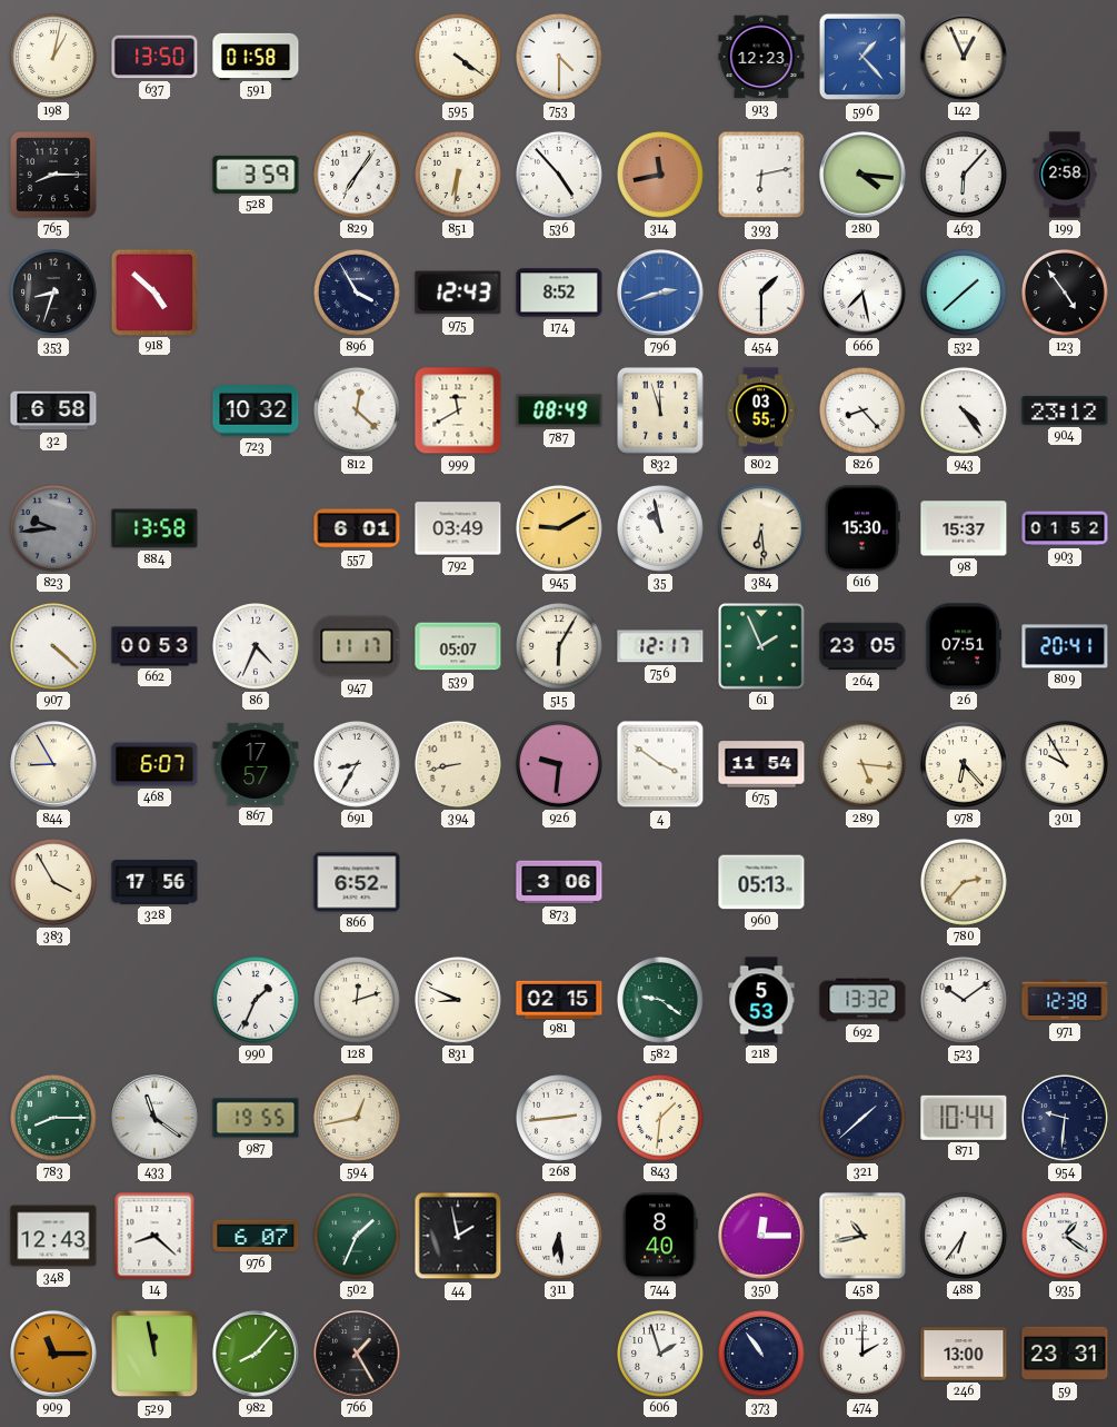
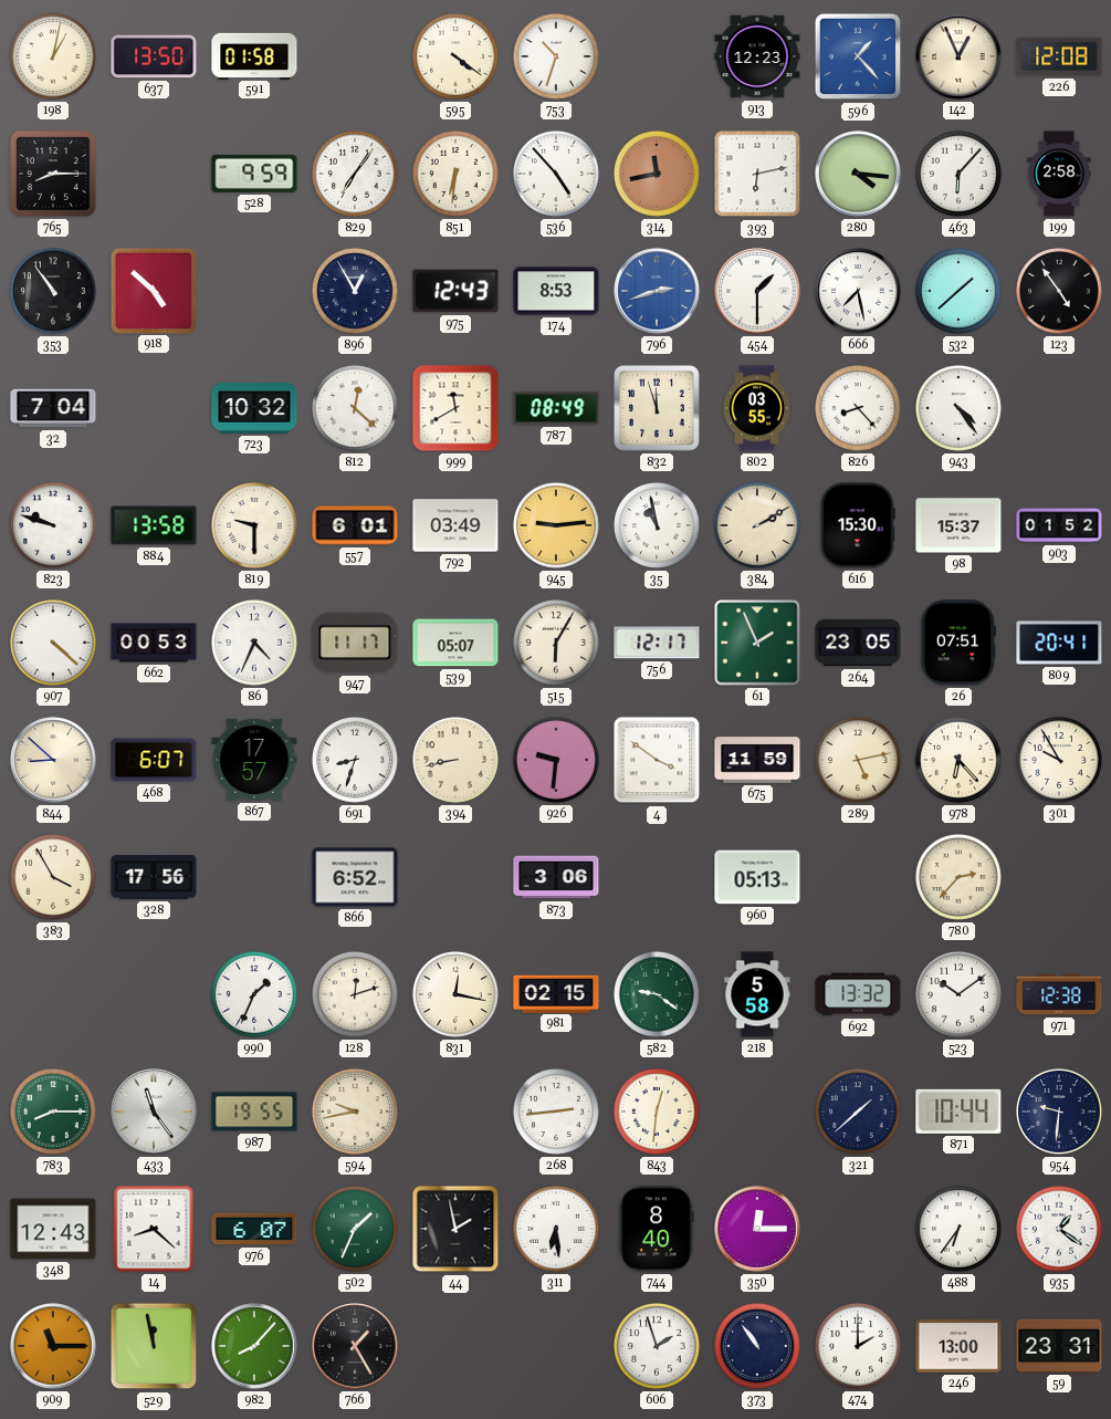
753: 4:30 -> 10:33
226: none -> 12:08
528: 3:59 -> 9:59
353: 8:33 -> 10:54
896: 3:55 -> 12:55
174: 8:52 -> 8:53
32: 6:58 -> 7:04
904: 23:12 -> none
823: 9:44 -> 9:48
823 dial: grey -> white
819: none -> 9:30
945: 9:10 -> 9:14
384: 6:29 -> 2:10
844: 8:55 -> 8:52
691: 8:35 -> 8:33
675: 11:54 -> 11:59
289: 5:16 -> 5:13
831: 8:49 -> 12:17
218: 5:53 -> 5:58
433: 11:21 -> 11:24
594: 12:43 -> 9:43
843: 1:31 -> 12:31
458: 10:43 -> none
